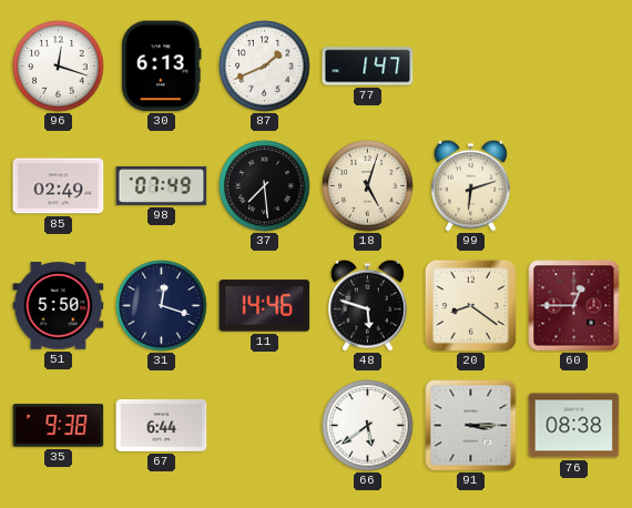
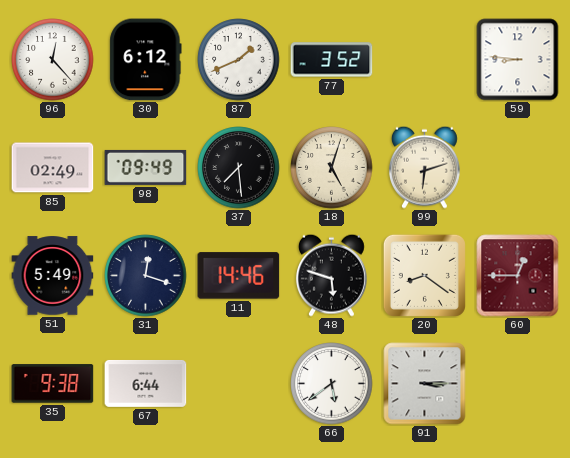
96: 12:18 -> 12:23
30: 6:13 -> 6:12
77: 1:47 -> 3:52
59: none -> 8:46
98: 07:49 -> 09:49
51: 5:50 -> 5:49
76: 08:38 -> none
